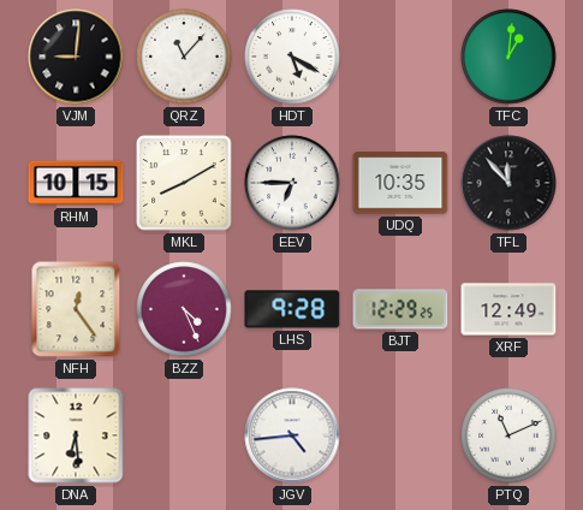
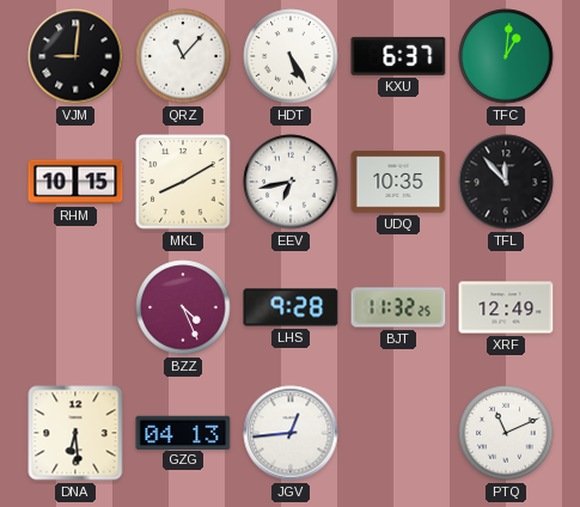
HDT: 5:20 -> 5:25
KXU: none -> 6:37
EEV: 6:45 -> 6:43
NFH: 12:24 -> none
BJT: 12:29 -> 11:32
GZG: none -> 04:13
JGV: 4:44 -> 12:44
